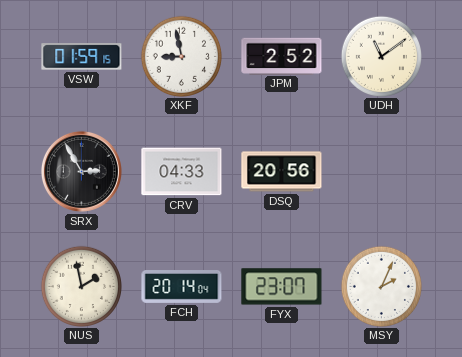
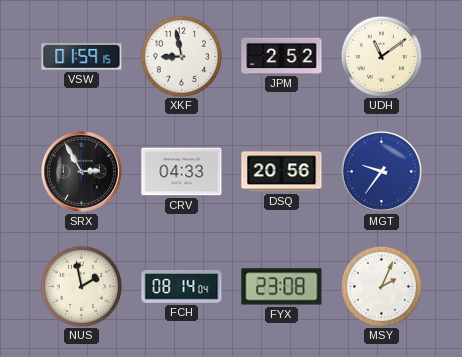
MGT: none -> 9:36
FCH: 20:14 -> 08:14
FYX: 23:07 -> 23:08
